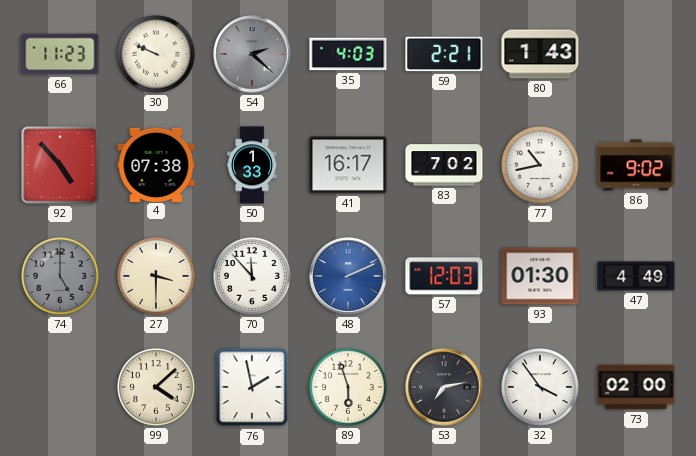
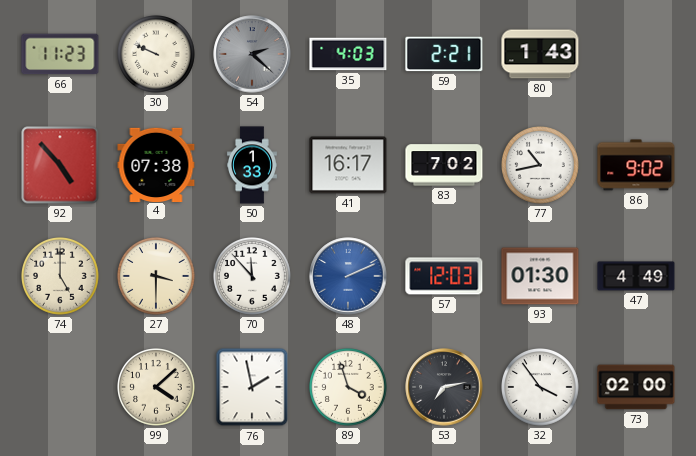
74 dial: grey -> cream
89: 5:57 -> 3:57
